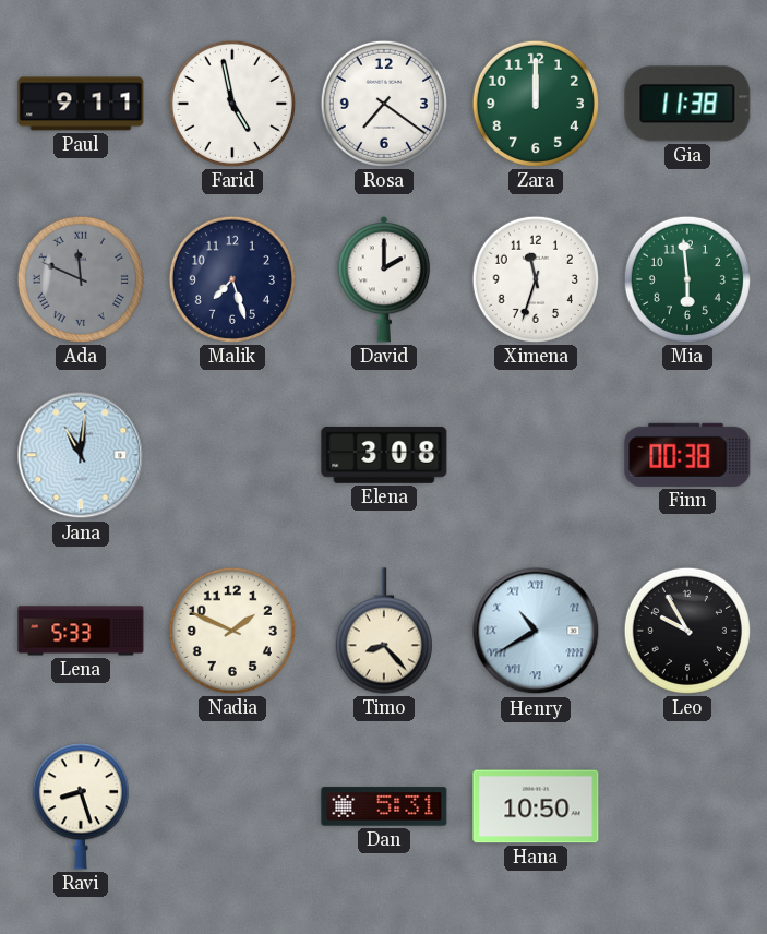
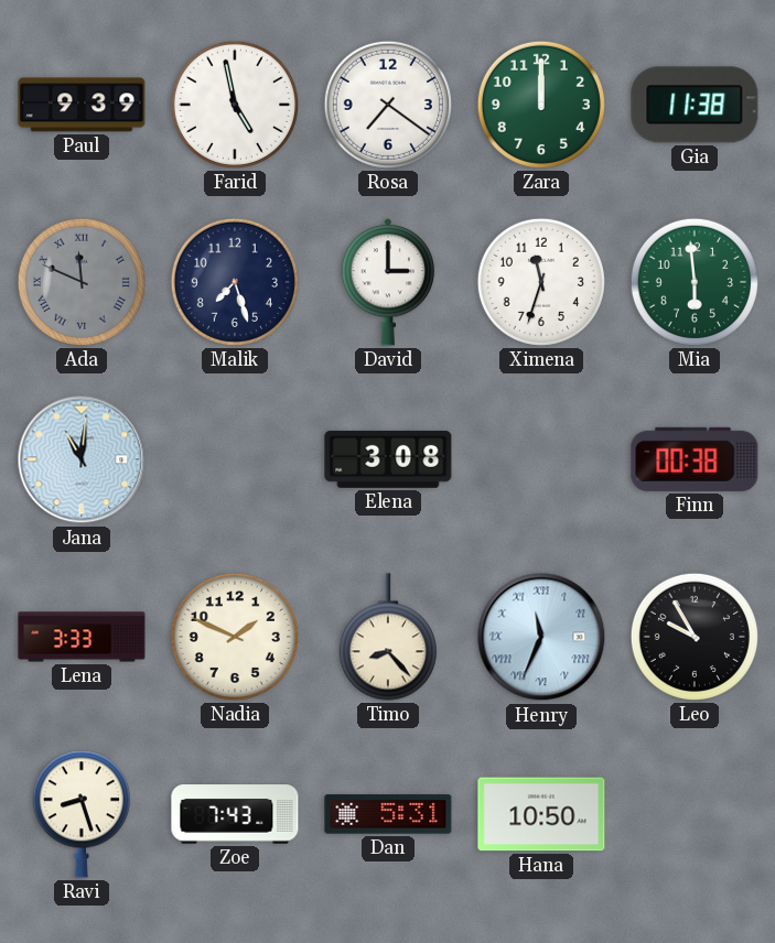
Paul: 9:11 -> 9:39
David: 2:00 -> 3:00
Lena: 5:33 -> 3:33
Henry: 10:40 -> 11:34
Zoe: none -> 7:43
